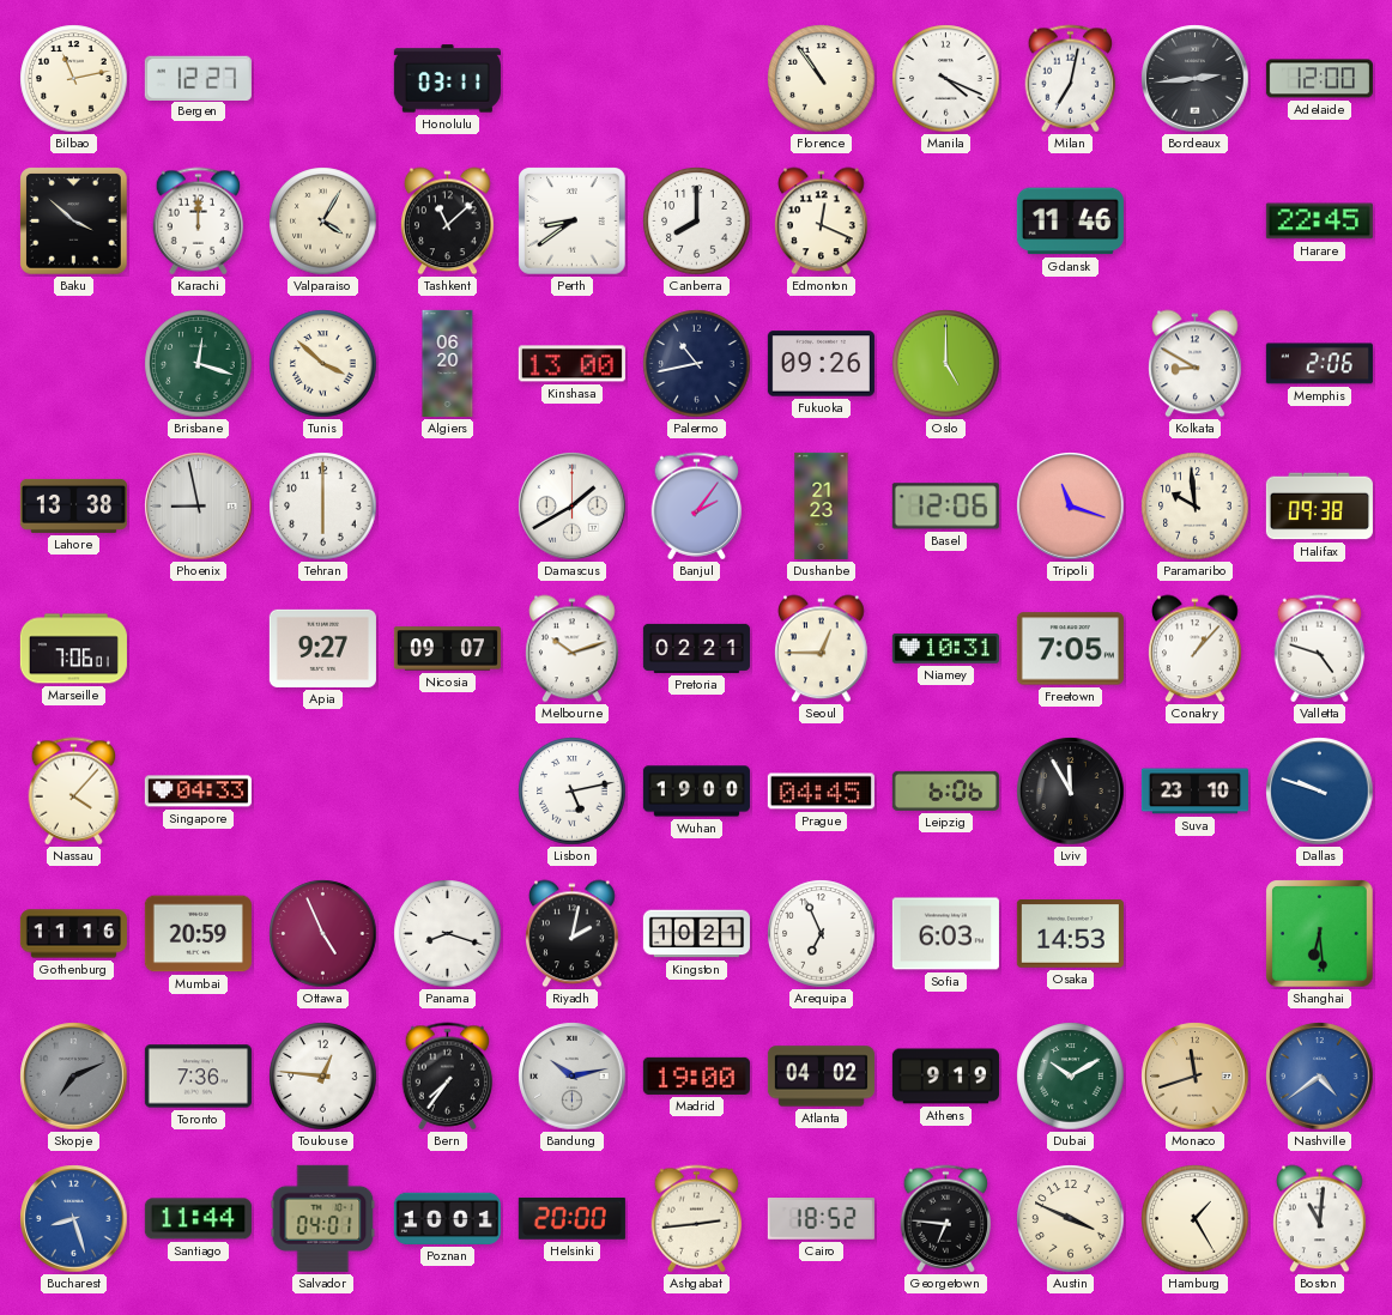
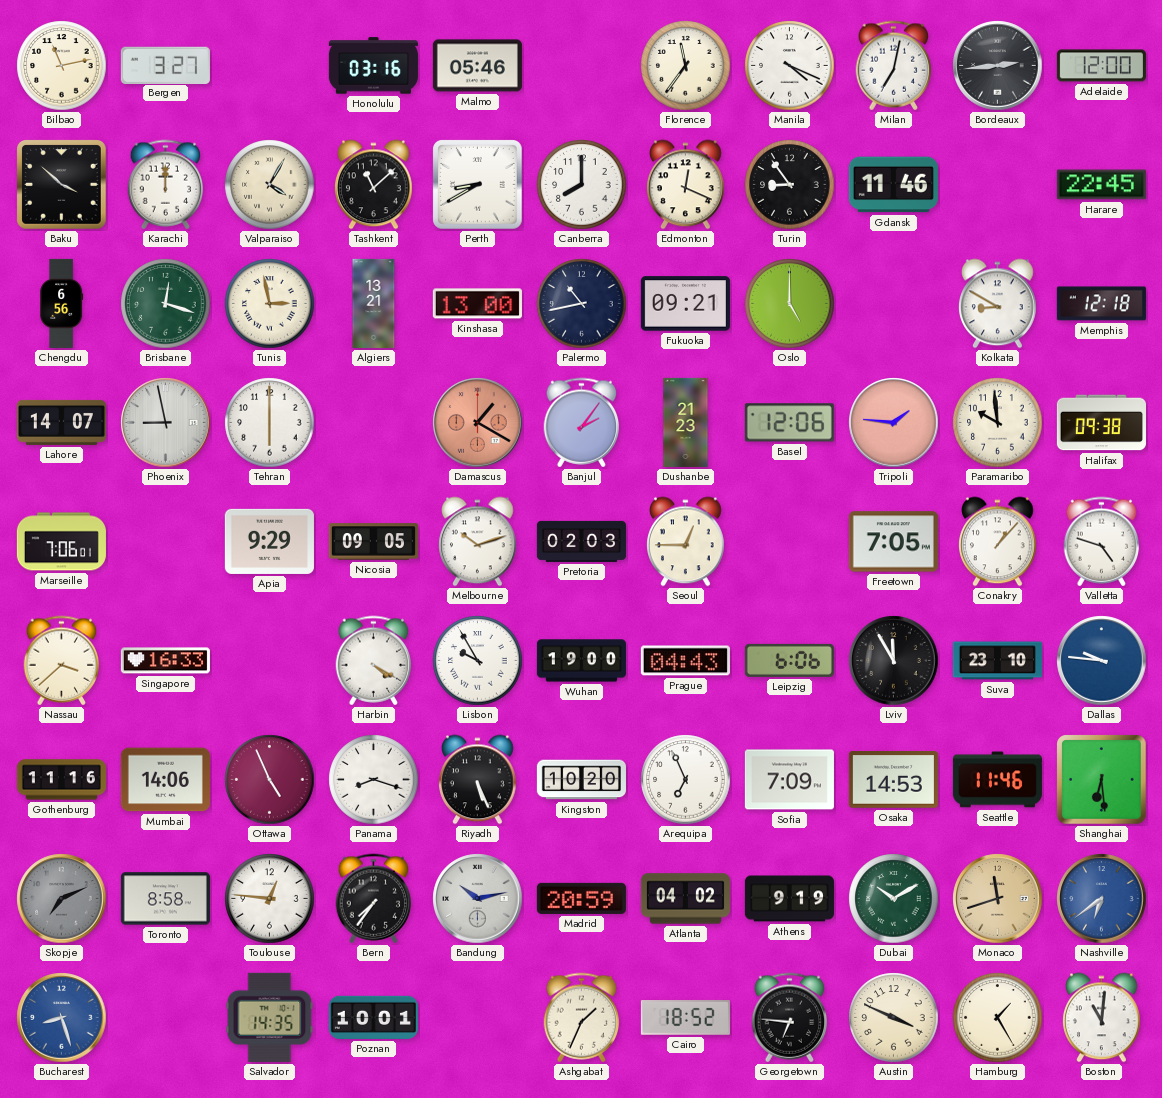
Bergen: 12:27 -> 3:27
Honolulu: 03:11 -> 03:16
Malmo: none -> 05:46
Florence: 10:54 -> 11:36
Perth: 8:39 -> 8:40
Turin: none -> 8:54
Chengdu: none -> 6:56
Tunis: 3:52 -> 2:58
Algiers: 06:20 -> 13:21
Fukuoka: 09:26 -> 09:21
Memphis: 2:06 -> 12:18
Lahore: 13:38 -> 14:07
Damascus: 1:40 -> 1:20
Damascus dial: white -> salmon
Tripoli: 11:18 -> 1:46
Apia: 9:27 -> 9:29
Nicosia: 09:07 -> 09:05
Pretoria: 02:21 -> 02:03
Niamey: 10:31 -> none
Nassau: 4:07 -> 3:38
Singapore: 04:33 -> 16:33
Harbin: none -> 4:20
Lisbon: 5:13 -> 9:55
Prague: 04:45 -> 04:43
Dallas: 9:48 -> 9:46
Mumbai: 20:59 -> 14:06
Riyadh: 2:02 -> 5:26
Kingston: 10:21 -> 10:20
Sofia: 6:03 -> 7:09
Seattle: none -> 11:46
Toronto: 7:36 -> 8:58
Madrid: 19:00 -> 20:59
Nashville: 4:39 -> 6:39
Santiago: 11:44 -> none
Salvador: 04:01 -> 14:35
Helsinki: 20:00 -> none
Ashgabat: 2:44 -> 1:34
